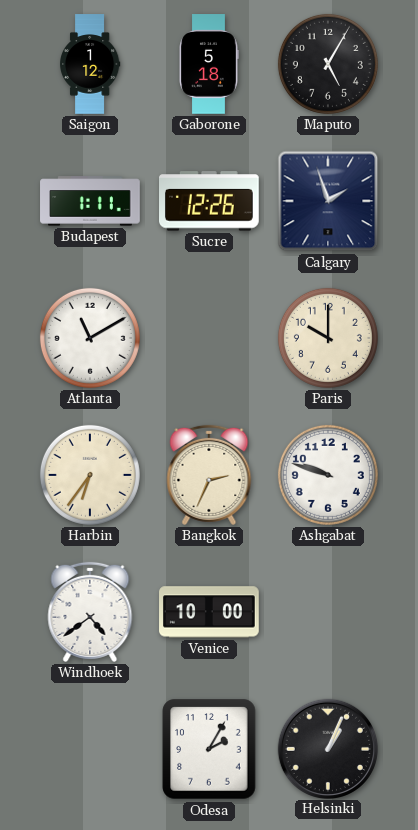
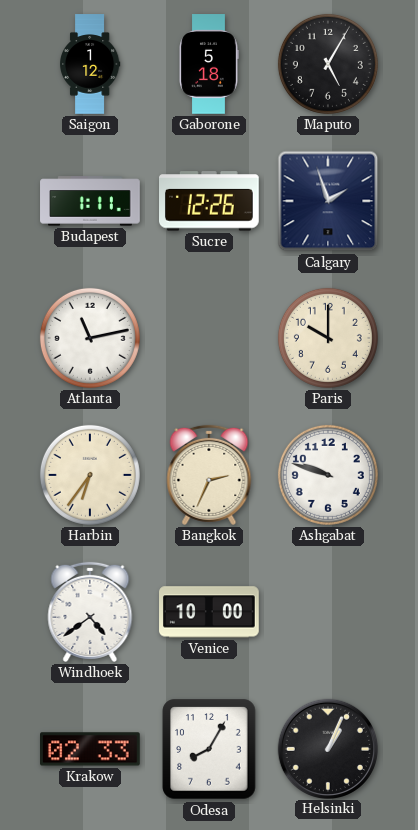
Atlanta: 11:10 -> 11:13
Krakow: none -> 02:33
Odesa: 2:05 -> 8:05
